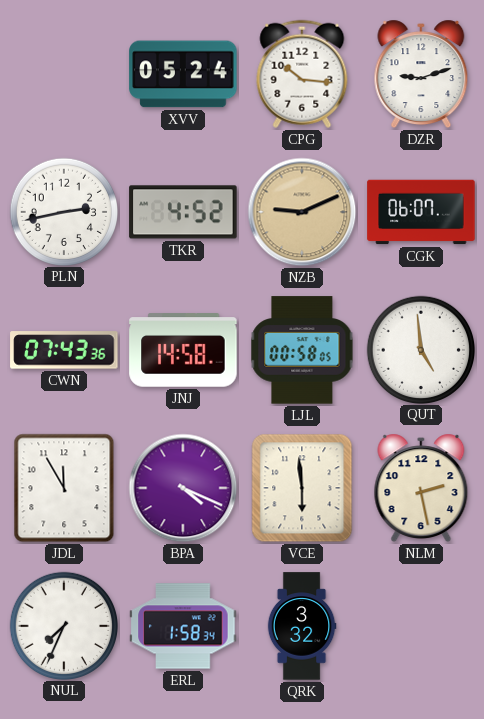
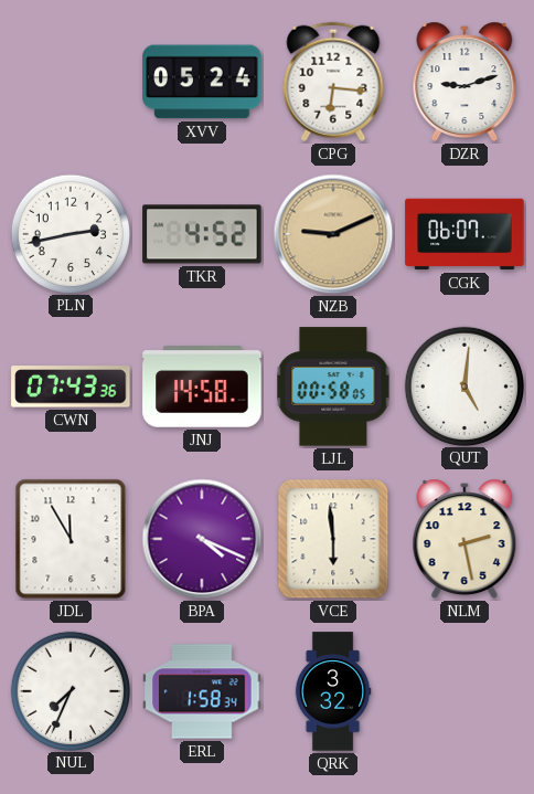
CPG: 10:16 -> 6:16
QUT: 4:59 -> 5:01
